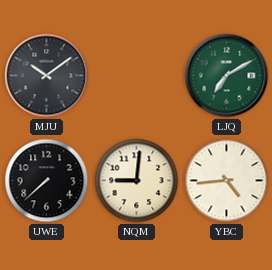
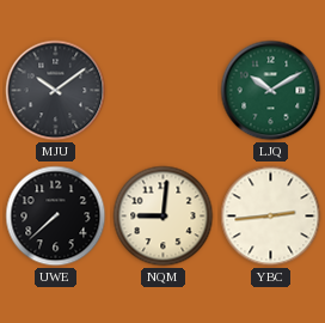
LJQ: 7:10 -> 10:10
YBC: 4:44 -> 2:44
